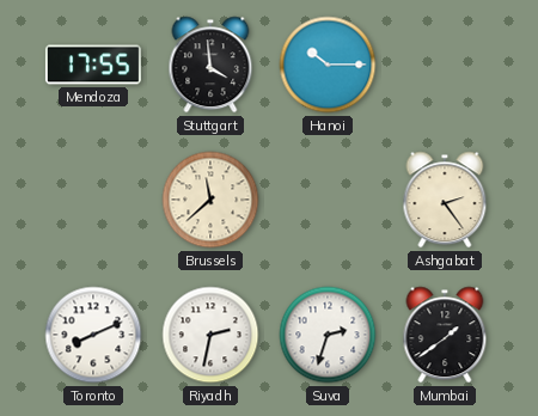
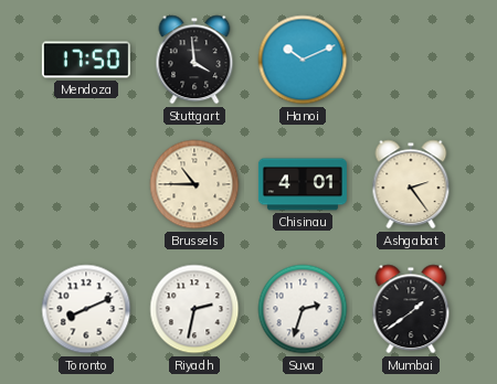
Mendoza: 17:55 -> 17:50
Hanoi: 10:15 -> 10:11
Brussels: 11:38 -> 10:45
Chisinau: none -> 4:01
